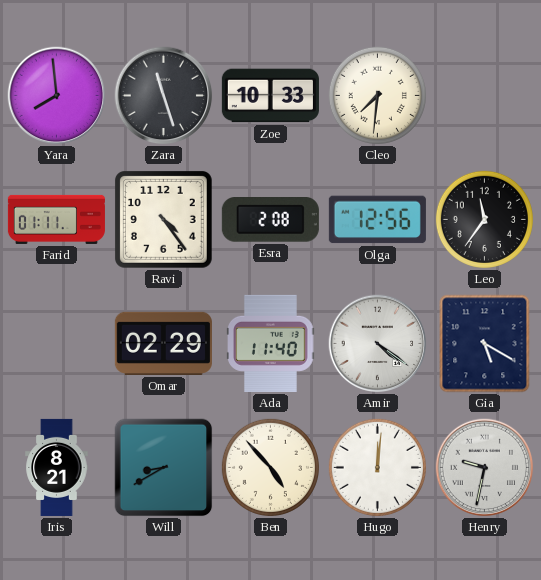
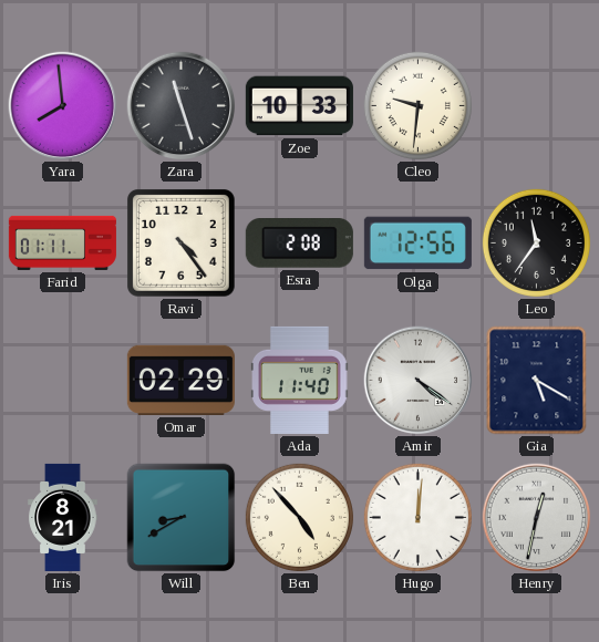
Cleo: 7:31 -> 9:31
Henry: 9:32 -> 12:32
